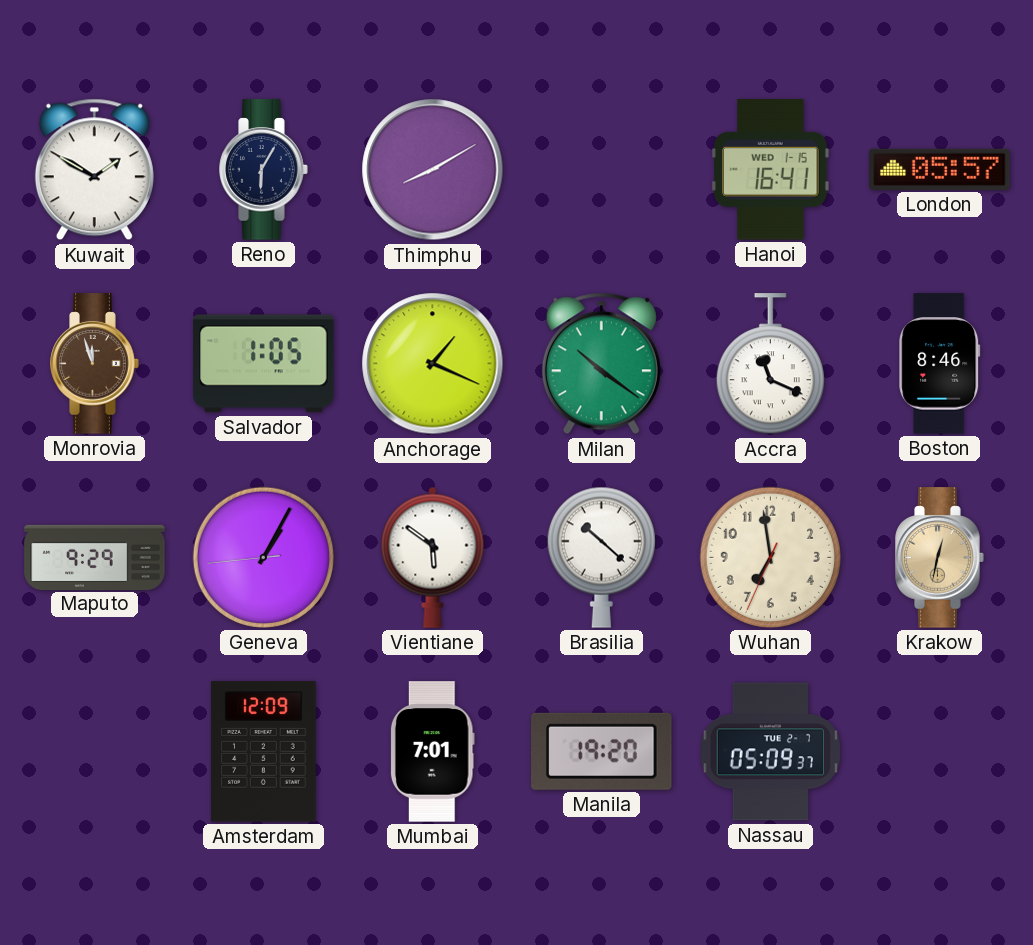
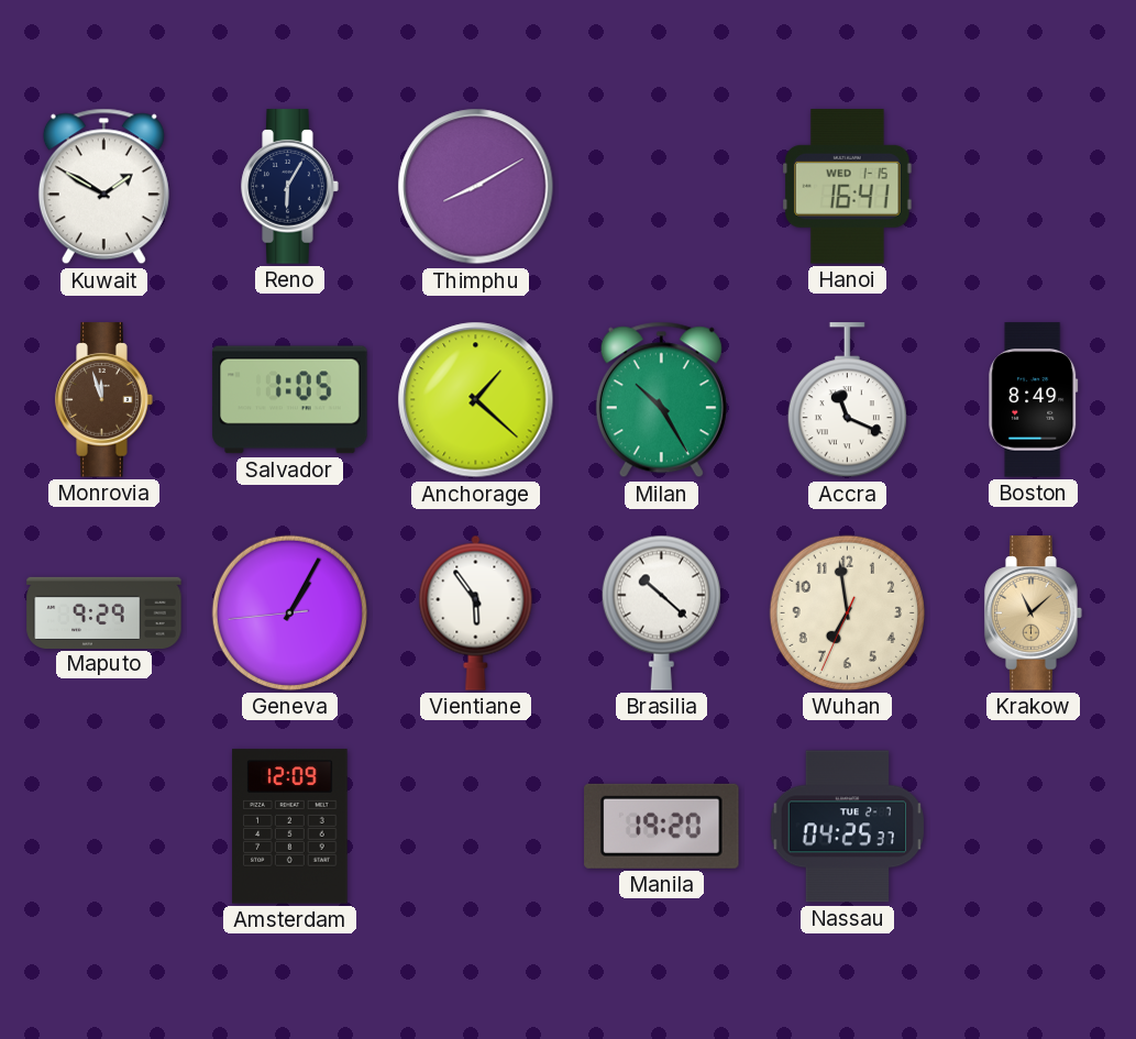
London: 05:57 -> none
Anchorage: 1:19 -> 1:22
Milan: 10:21 -> 10:25
Boston: 8:46 -> 8:49
Vientiane: 5:51 -> 5:54
Krakow: 12:32 -> 11:08
Mumbai: 7:01 -> none
Nassau: 05:09 -> 04:25
